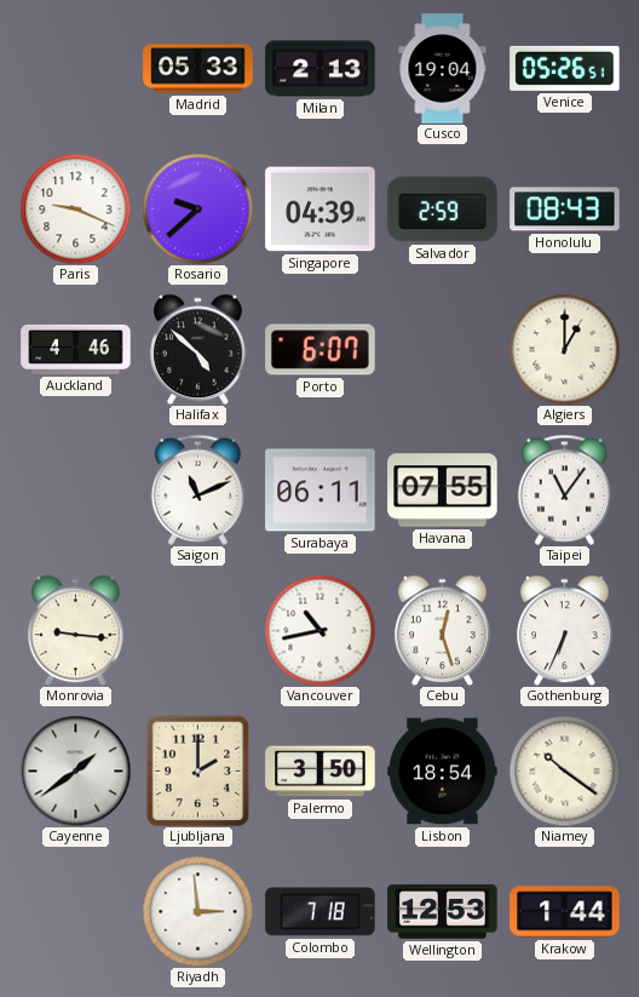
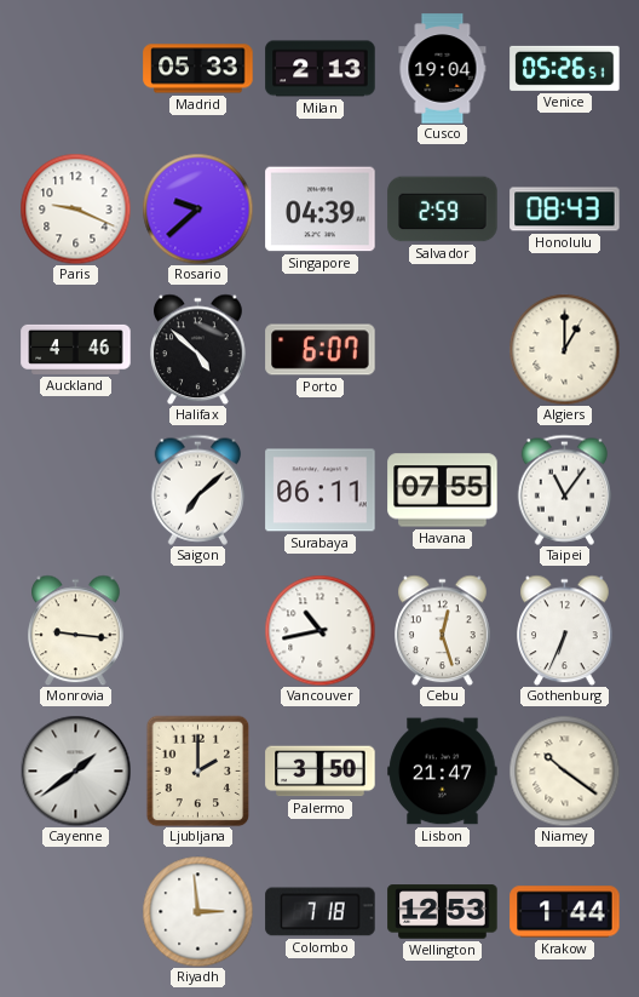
Saigon: 11:11 -> 7:08
Lisbon: 18:54 -> 21:47
